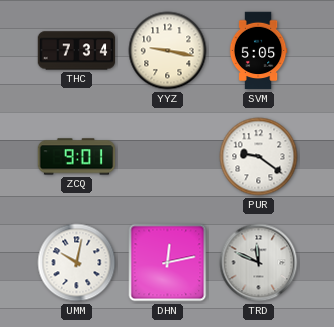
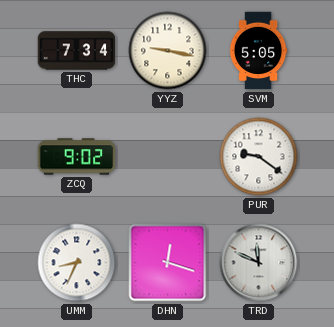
ZCQ: 9:01 -> 9:02
UMM: 10:02 -> 8:34
DHN: 12:13 -> 12:18
